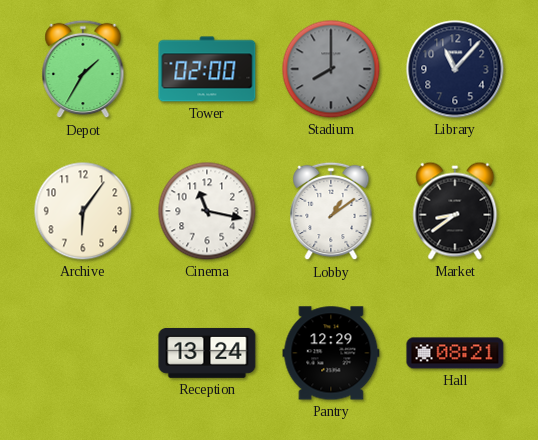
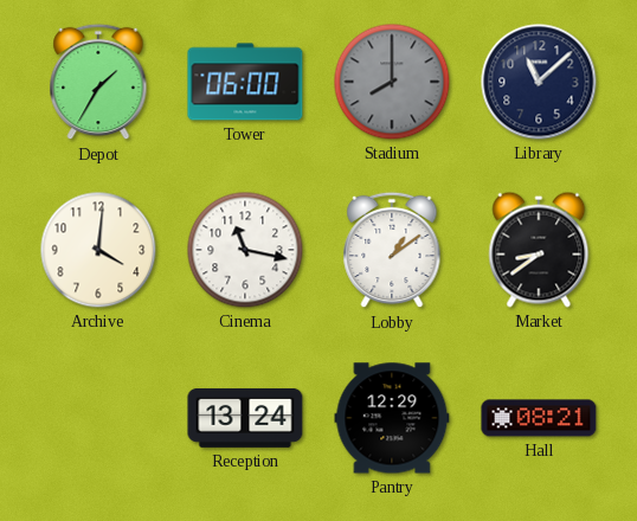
Tower: 02:00 -> 06:00
Library: 11:07 -> 11:08
Archive: 6:06 -> 4:01
